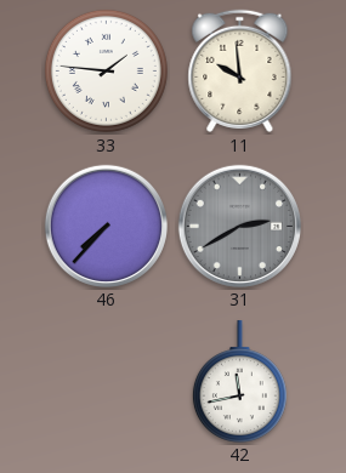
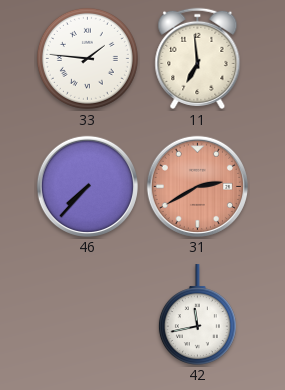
11: 9:59 -> 6:59
31 dial: grey -> salmon
